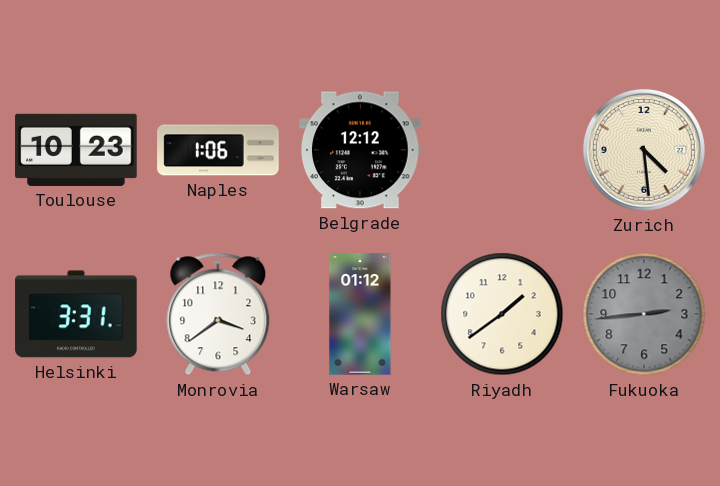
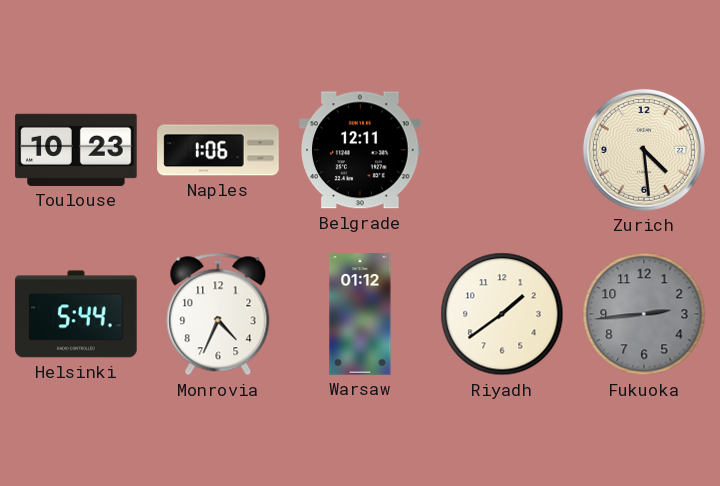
Belgrade: 12:12 -> 12:11
Helsinki: 3:31 -> 5:44
Monrovia: 3:39 -> 4:34
